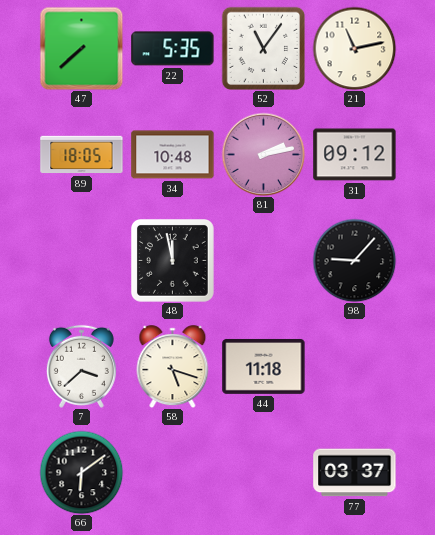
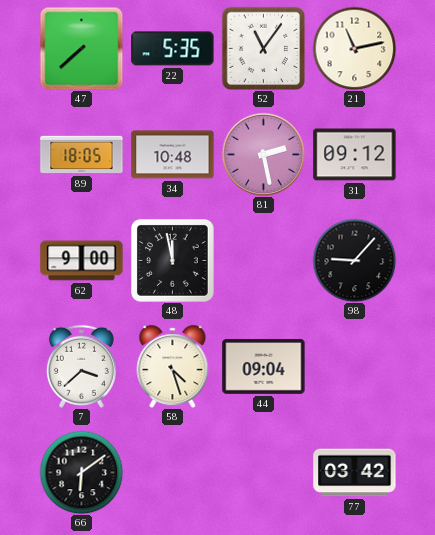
81: 2:13 -> 2:28
62: none -> 9:00
58: 5:18 -> 4:27
44: 11:18 -> 09:04
77: 03:37 -> 03:42
